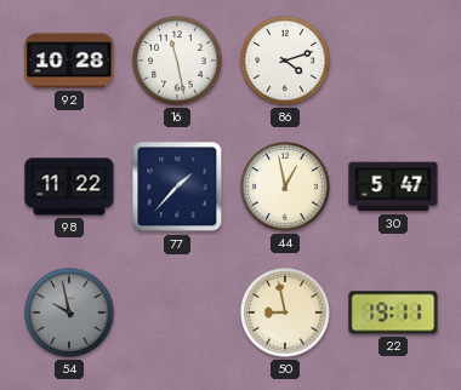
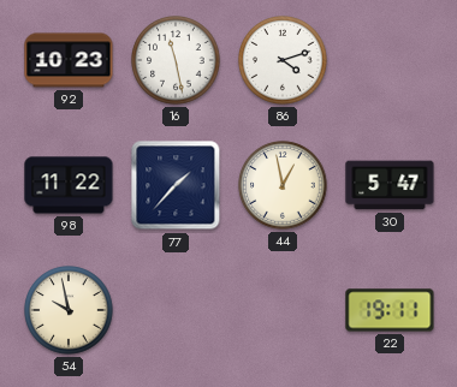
92: 10:28 -> 10:23
54 dial: grey -> cream
50: 8:58 -> none
